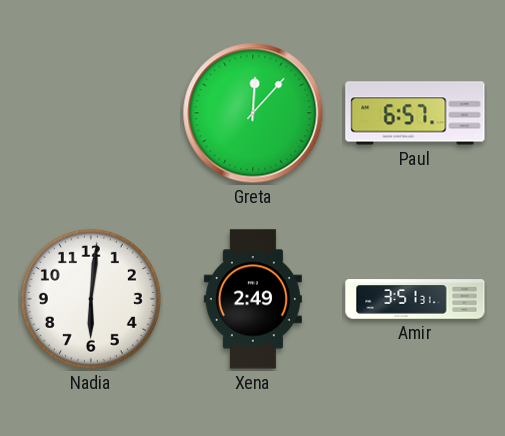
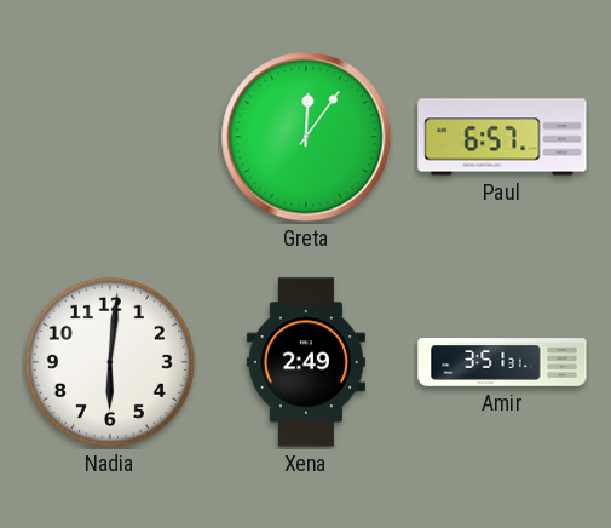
Greta: 12:07 -> 12:06
